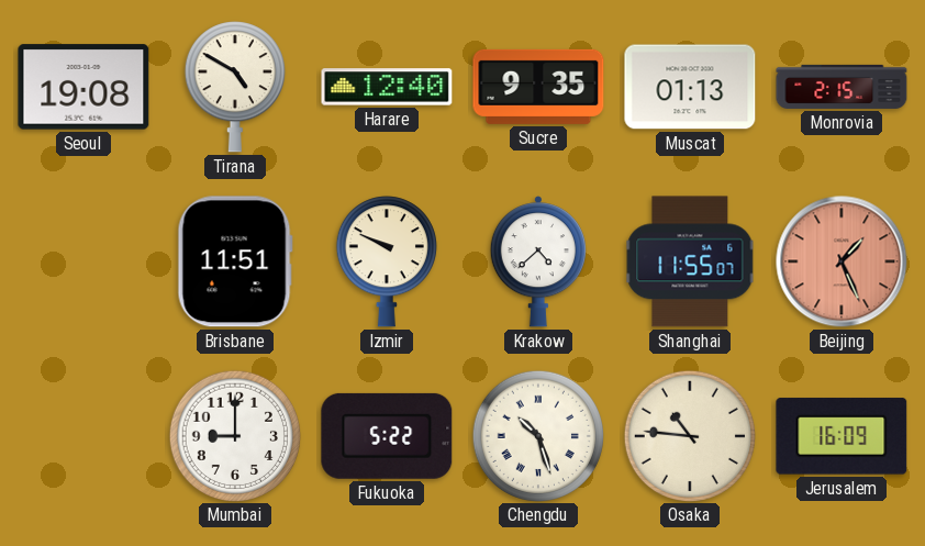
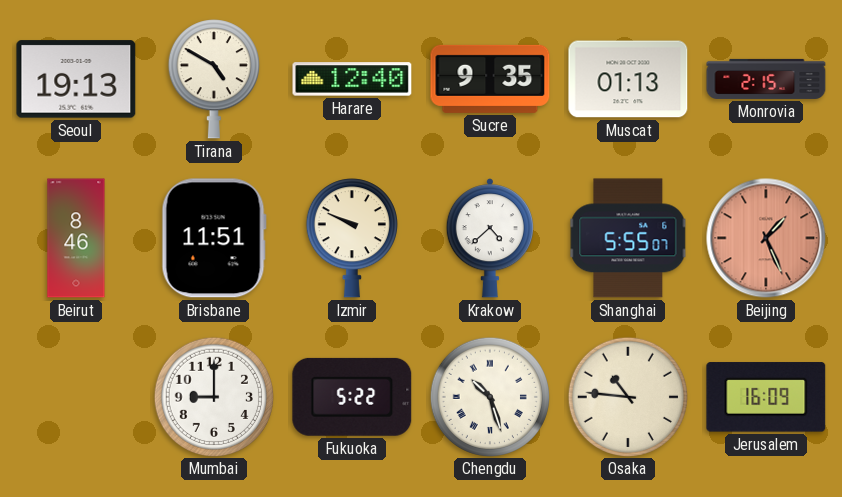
Seoul: 19:08 -> 19:13
Beirut: none -> 8:46
Shanghai: 11:55 -> 5:55
